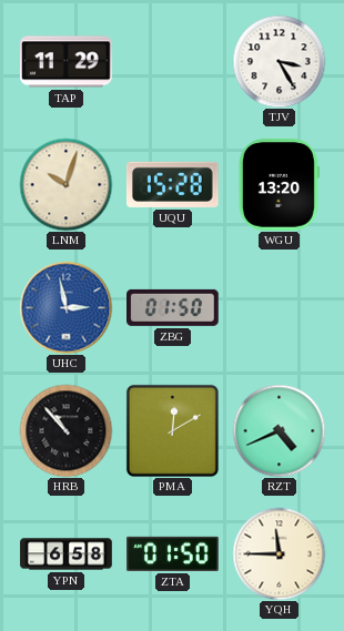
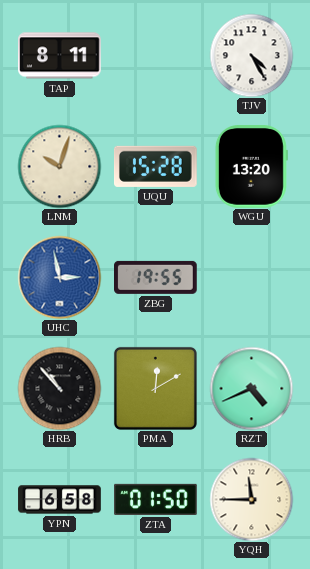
TAP: 11:29 -> 8:11
TJV: 3:25 -> 4:25
ZBG: 01:50 -> 19:55
